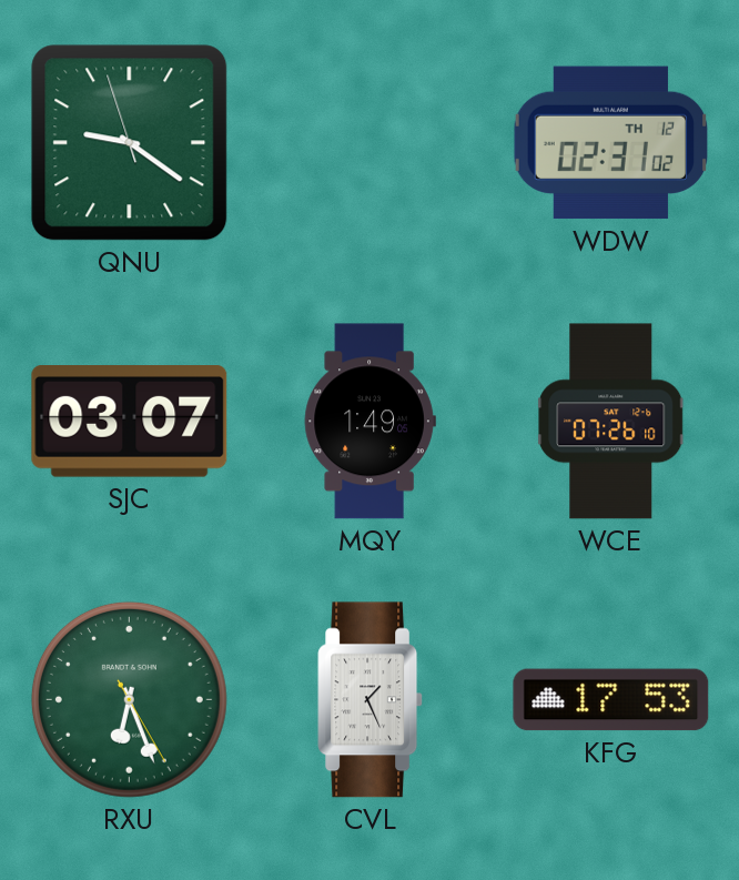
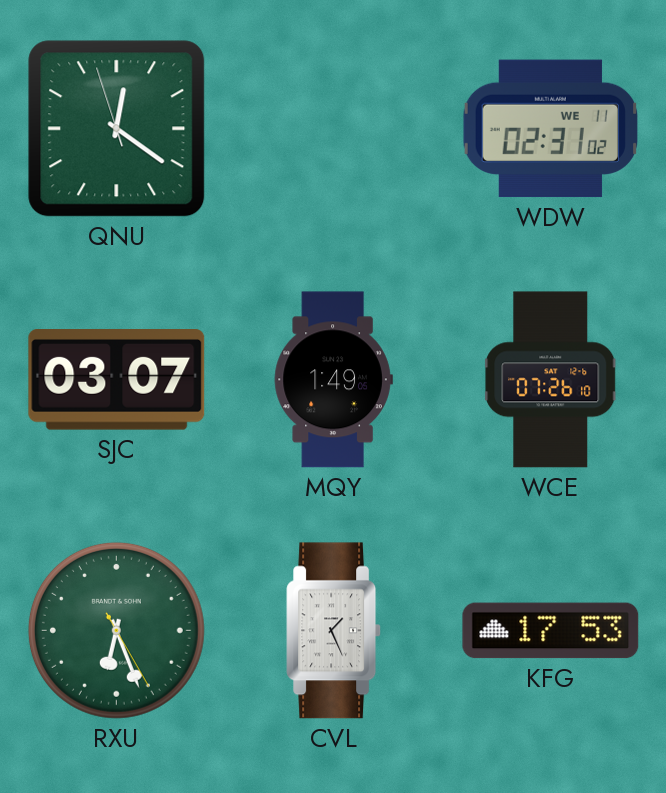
QNU: 9:20 -> 12:20
WDW date: TH 12 -> WE 11
